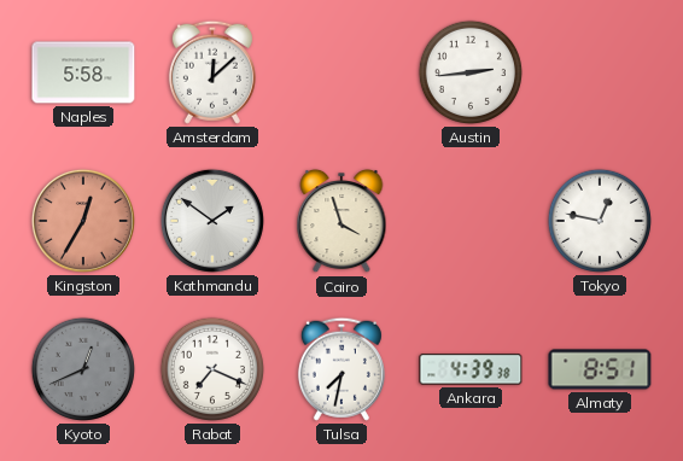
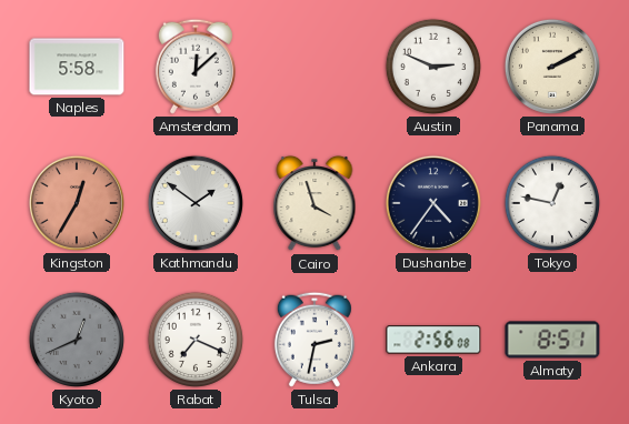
Austin: 2:44 -> 2:49
Panama: none -> 2:10
Dushanbe: none -> 4:36
Tulsa: 7:32 -> 2:32
Ankara: 4:39 -> 2:56
